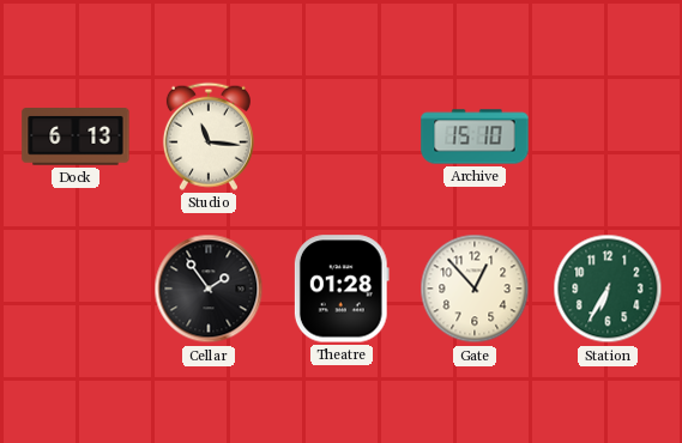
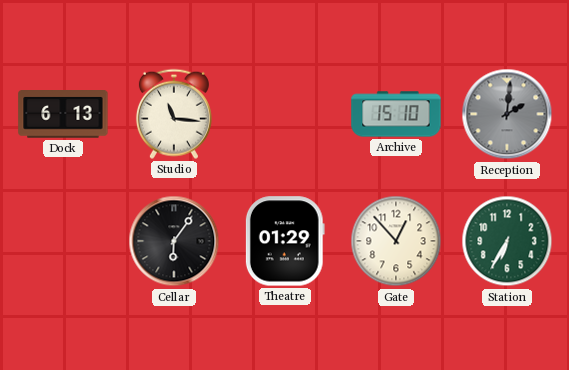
Reception: none -> 2:01
Cellar: 1:54 -> 6:06
Theatre: 01:28 -> 01:29
